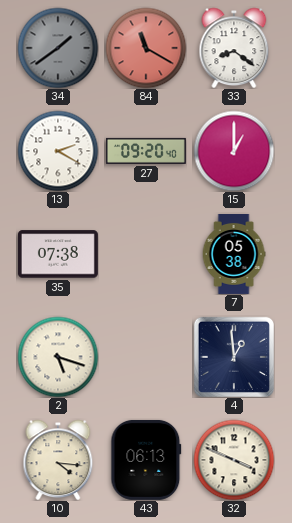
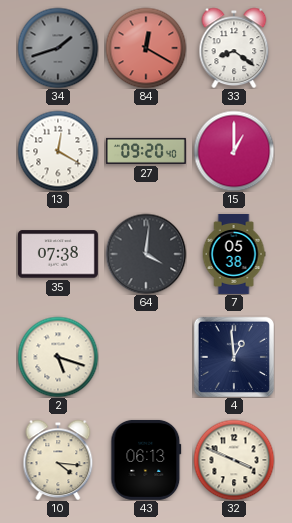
34: 1:39 -> 1:42
84: 11:20 -> 12:20
13: 2:20 -> 12:20
64: none -> 4:01
